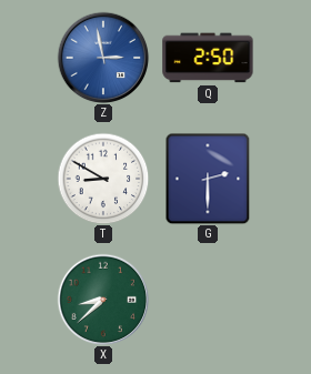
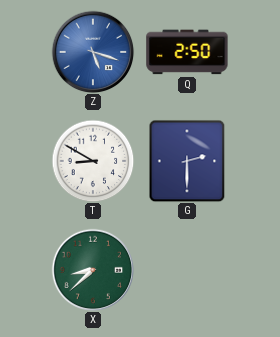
Z: 2:58 -> 5:18
